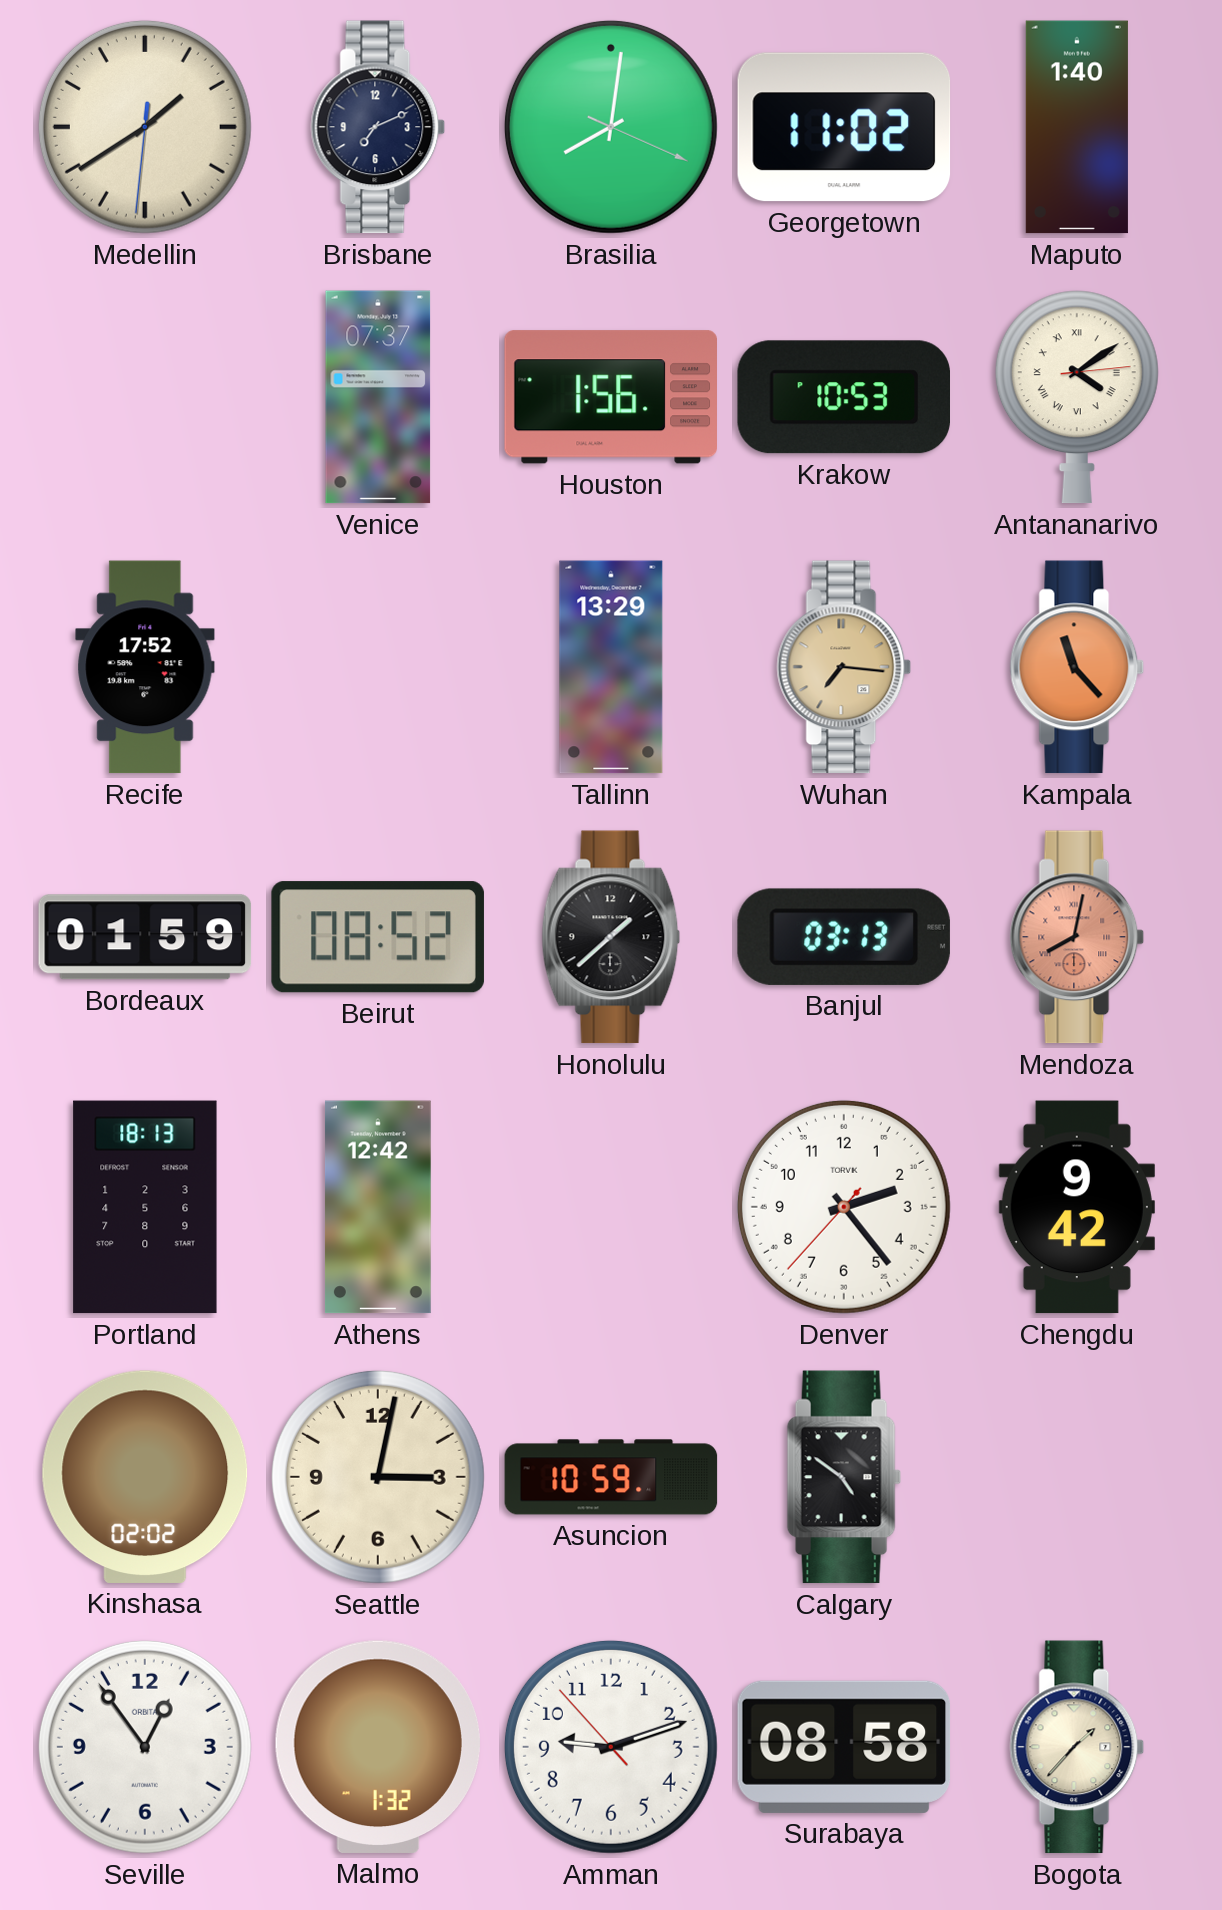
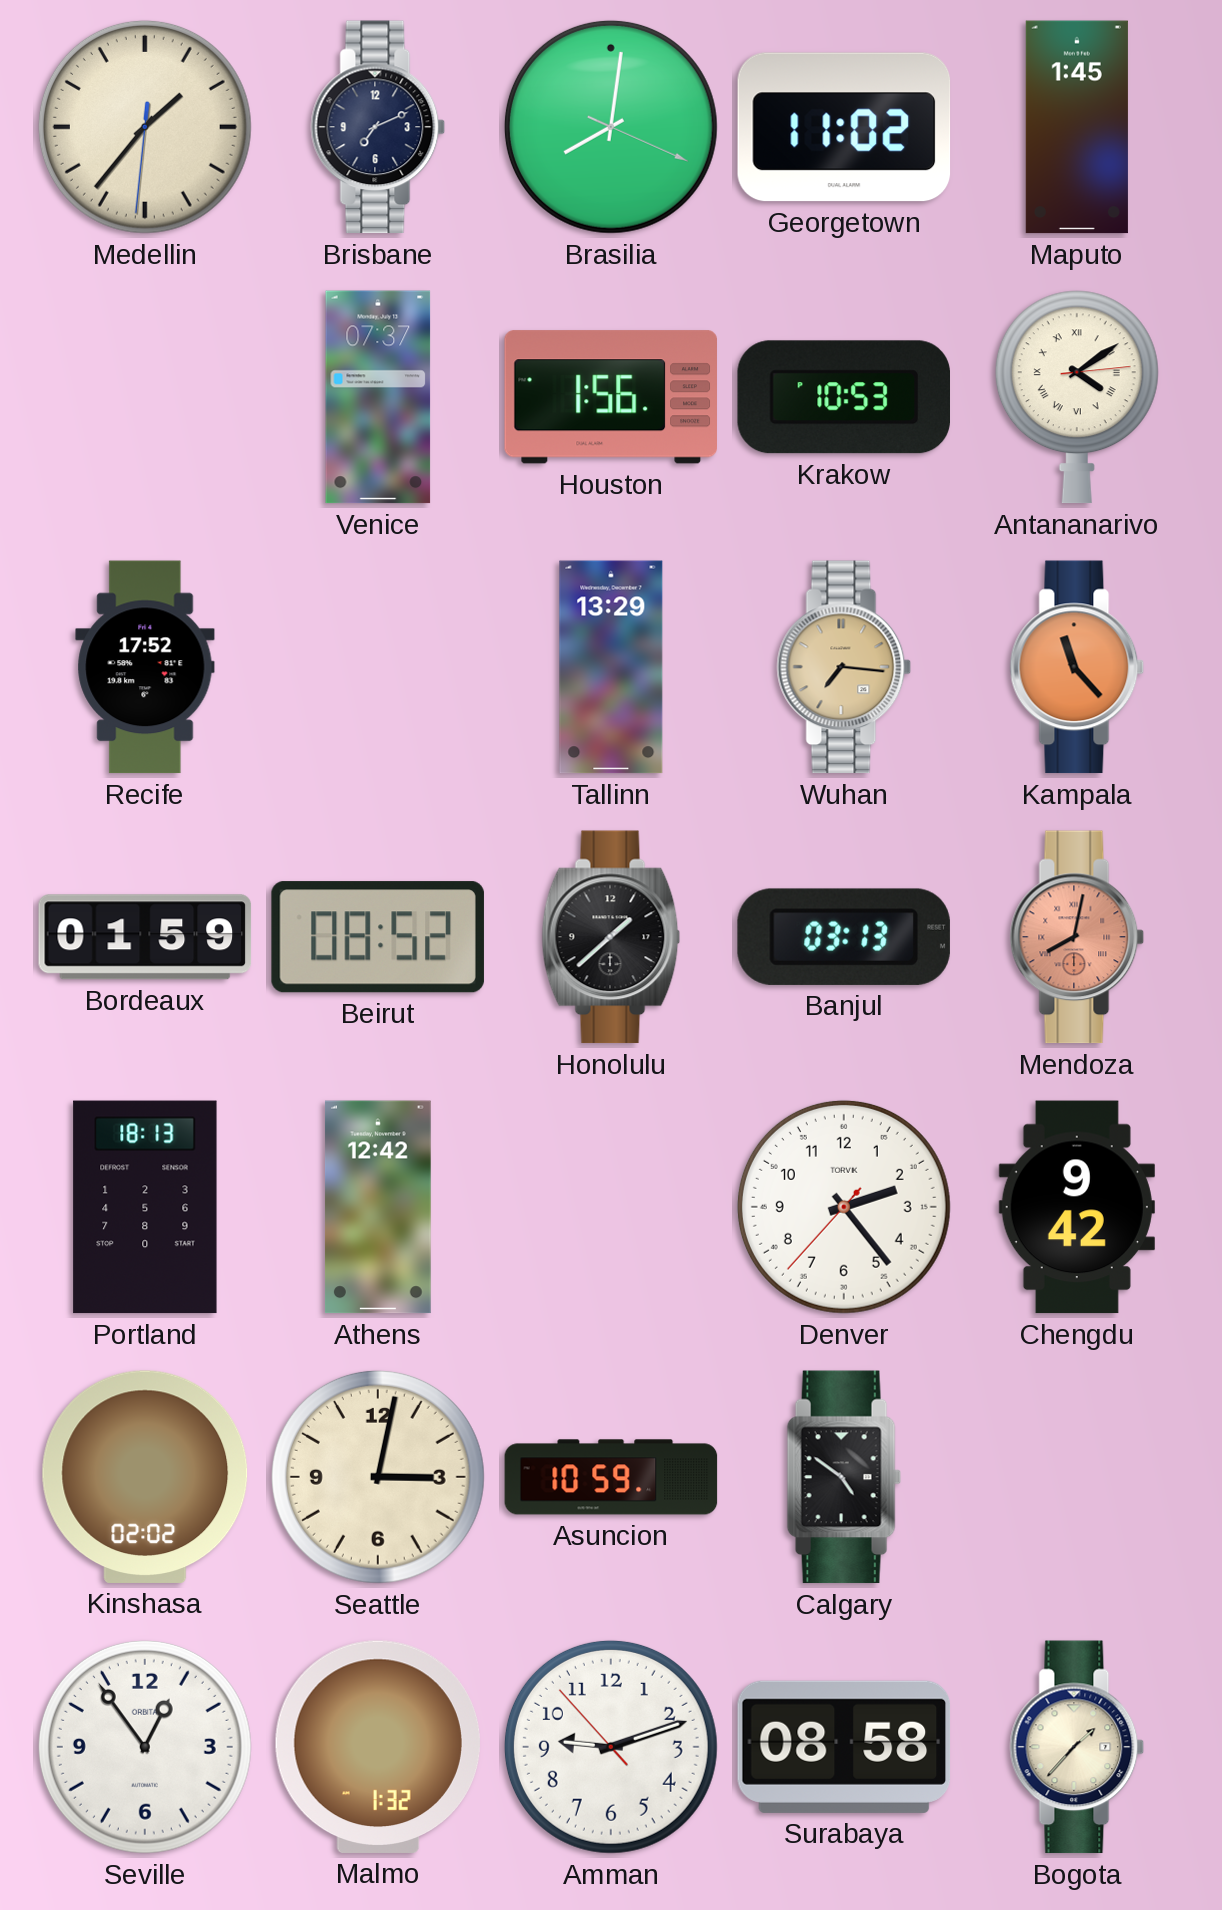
Medellin: 1:39 -> 1:36
Maputo: 1:40 -> 1:45
